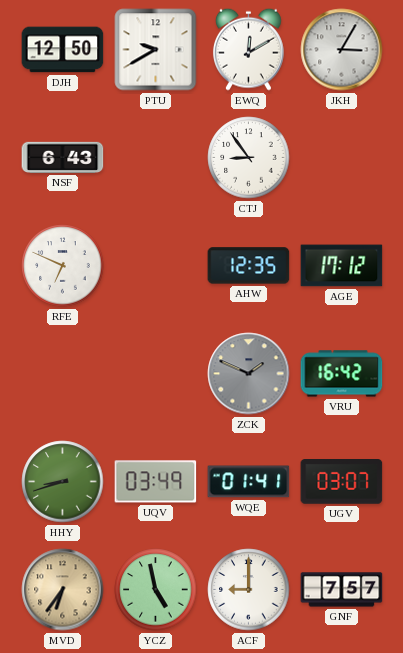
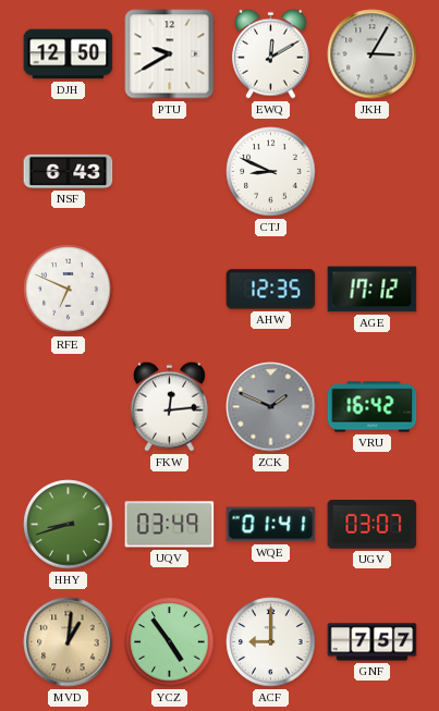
CTJ: 8:54 -> 8:49
FKW: none -> 12:14
MVD: 6:36 -> 1:01
YCZ: 4:58 -> 4:54
